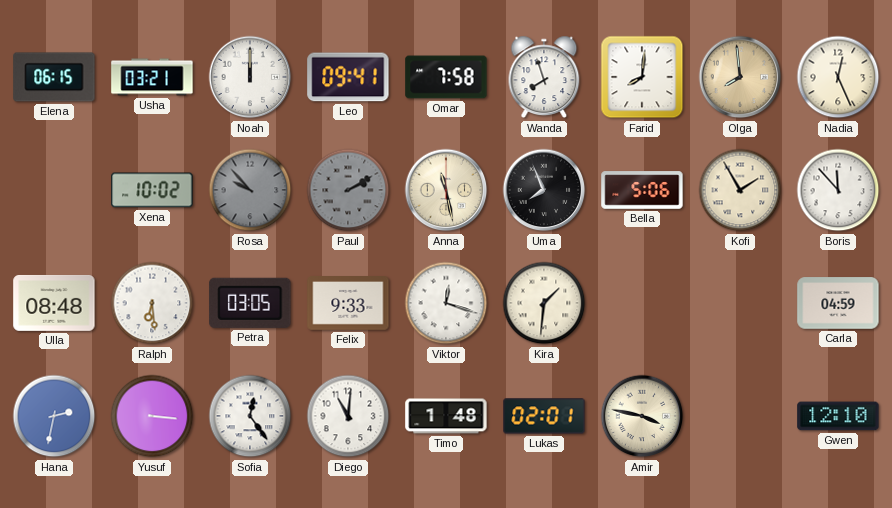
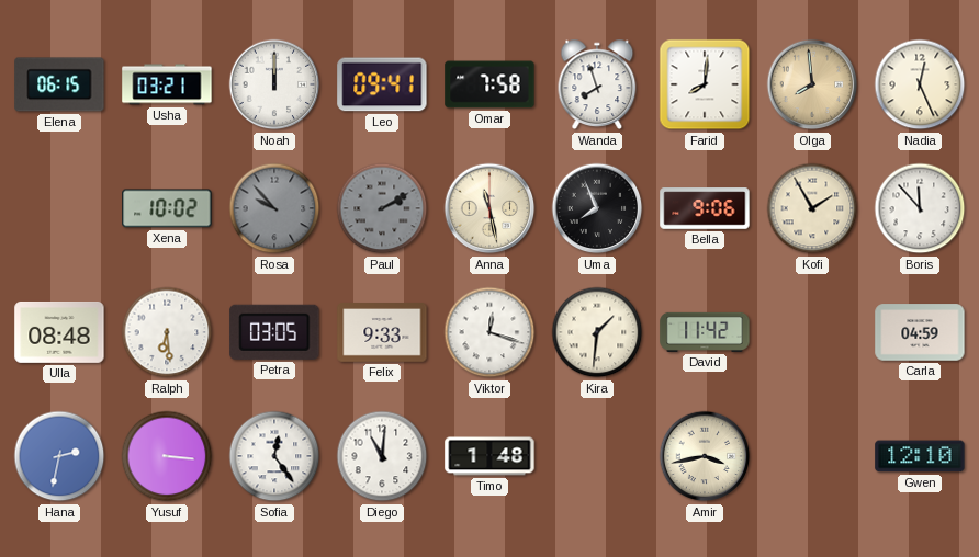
Bella: 5:06 -> 9:06
David: none -> 11:42
Lukas: 02:01 -> none
Amir: 3:47 -> 3:43
